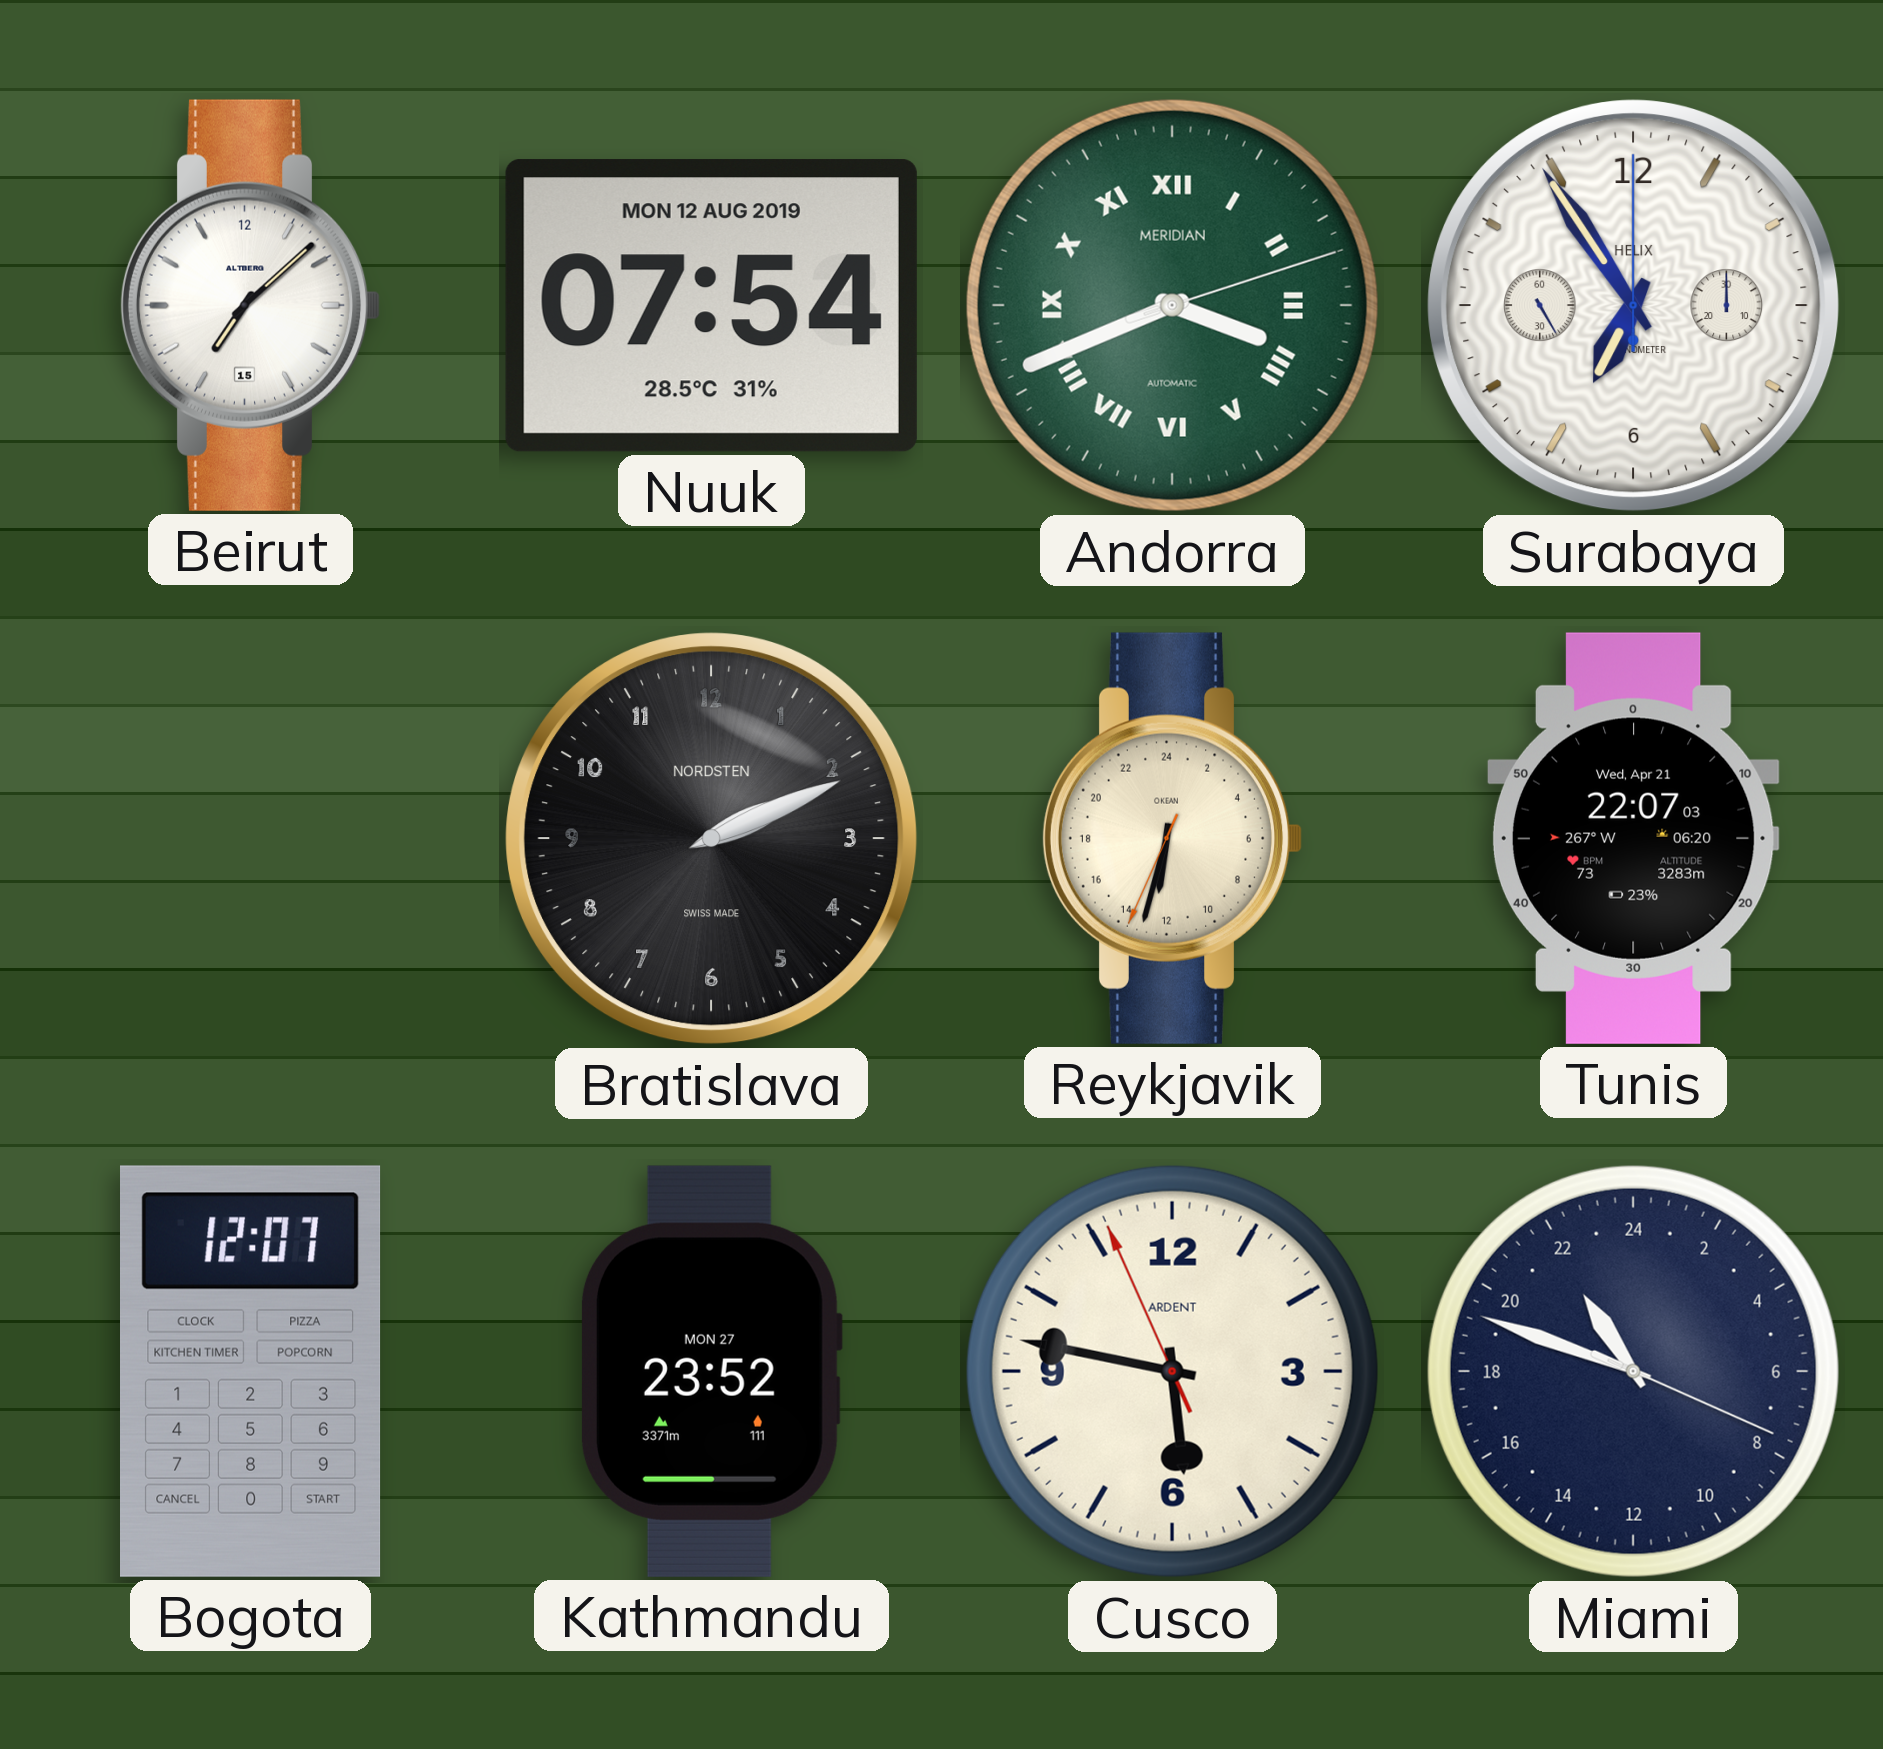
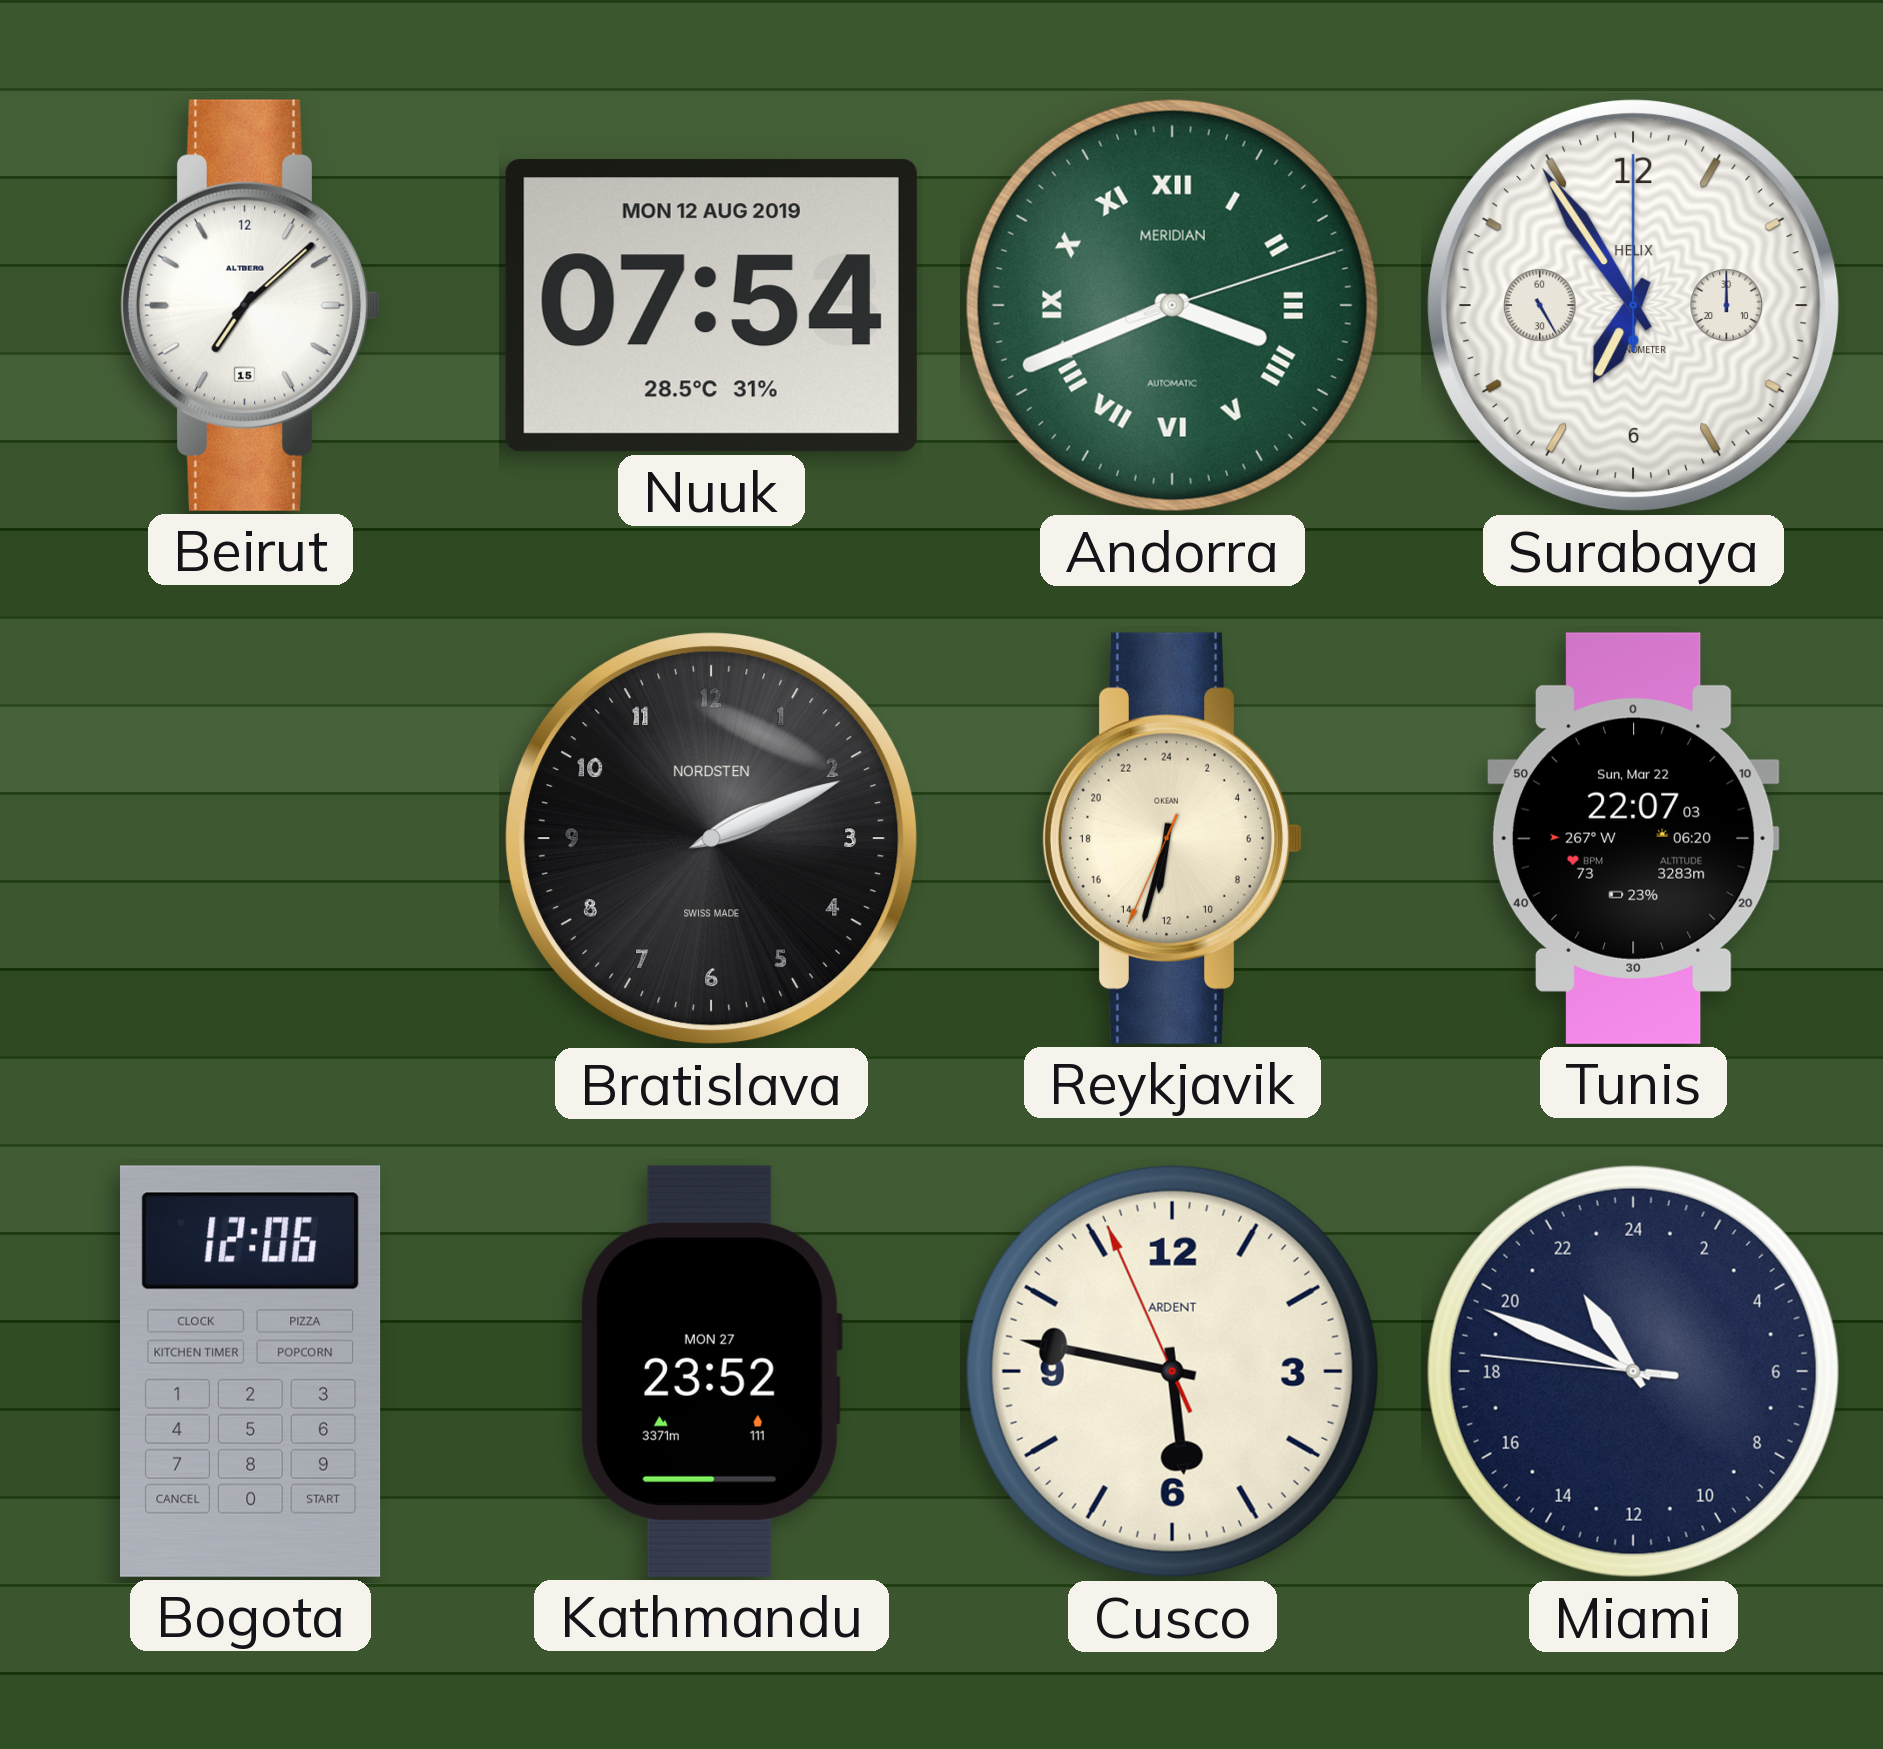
Tunis date: Wed, Apr 21 -> Sun, Mar 22
Bogota: 12:07 -> 12:06
Miami: 21:48:19 -> 21:48:46
